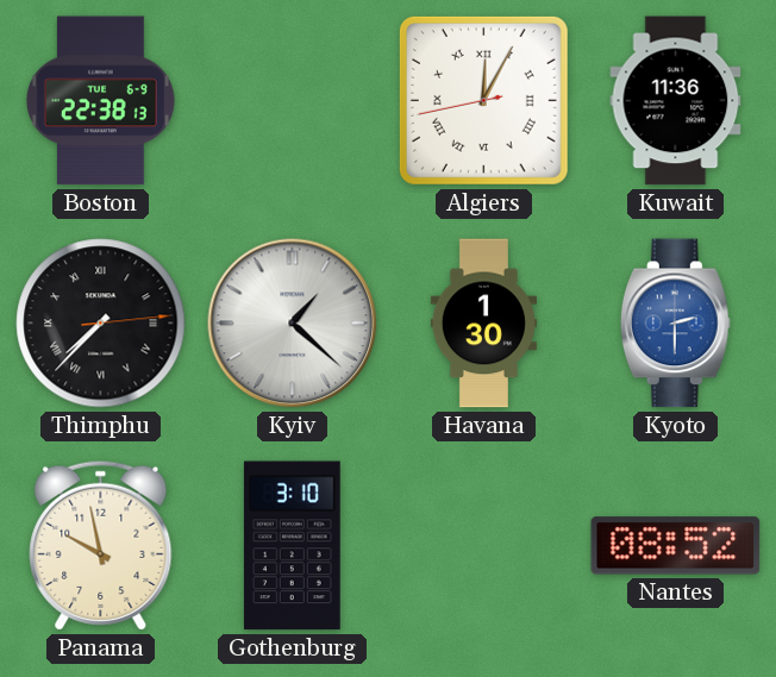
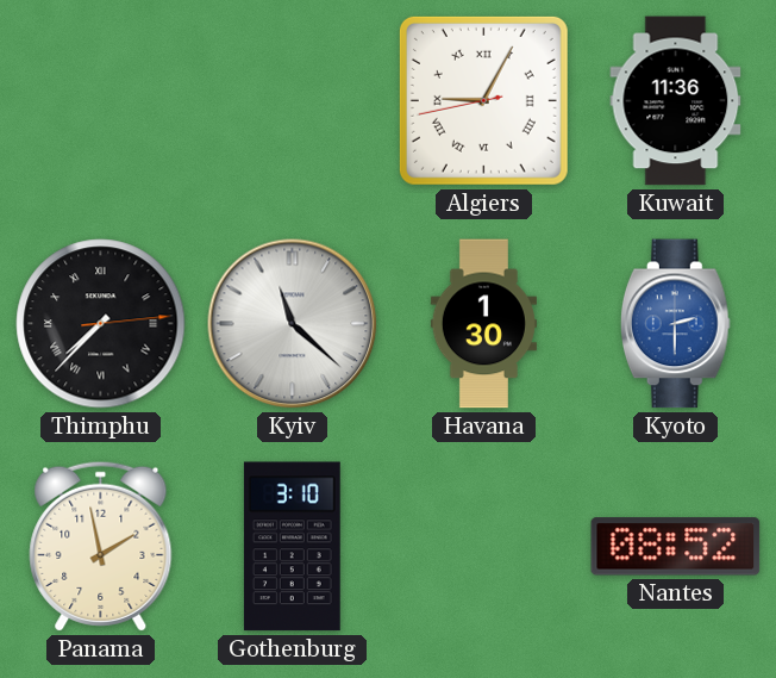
Boston: 22:38 -> none
Algiers: 12:04 -> 9:04
Kyiv: 1:22 -> 11:22
Panama: 9:58 -> 1:58
